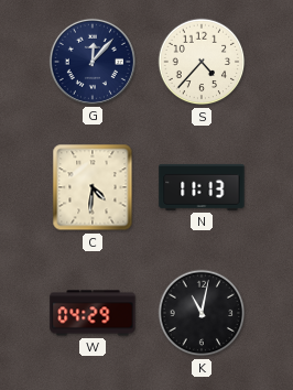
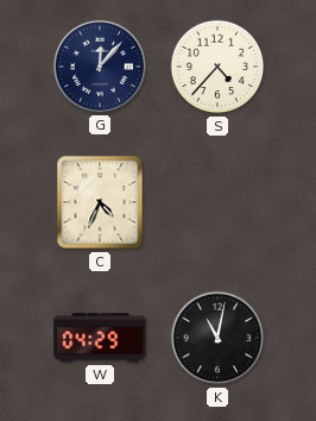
C: 4:31 -> 4:34
N: 11:13 -> none
